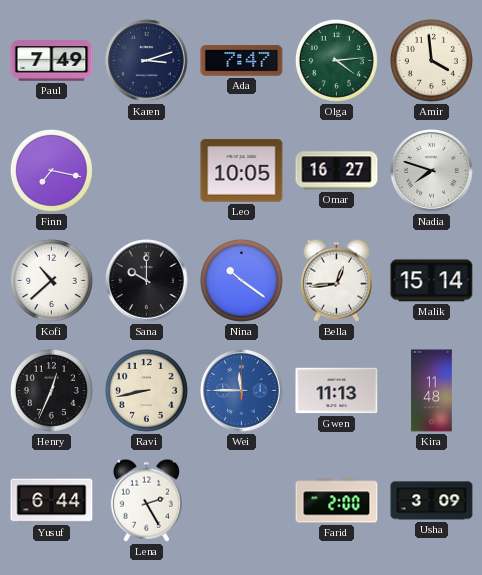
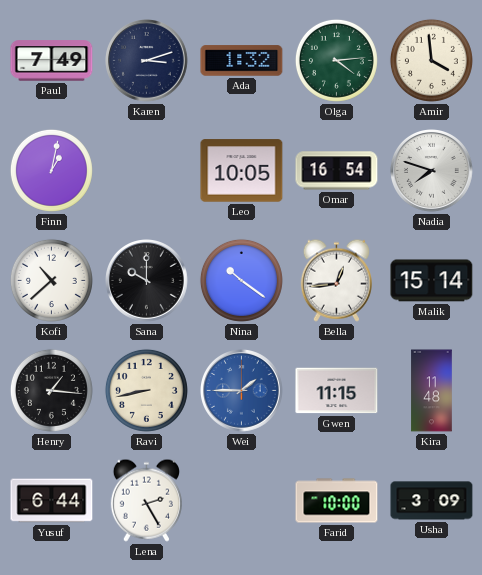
Ada: 7:47 -> 1:32
Finn: 7:17 -> 1:02
Omar: 16:27 -> 16:54
Henry: 12:34 -> 1:16
Wei: 11:45 -> 1:45
Gwen: 11:13 -> 11:15
Farid: 2:00 -> 10:00
